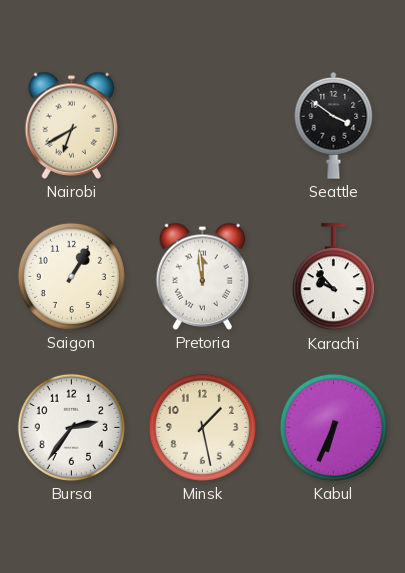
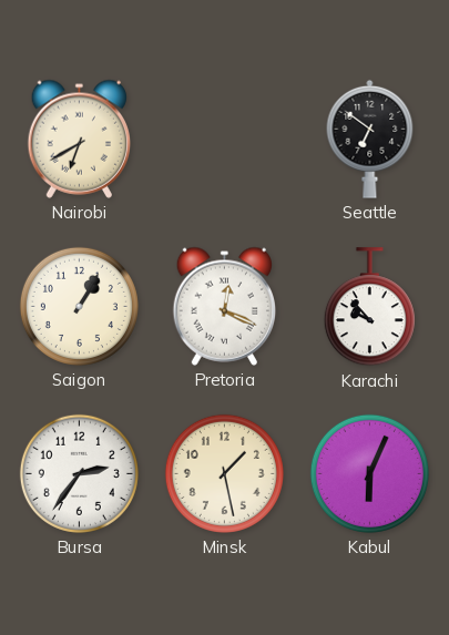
Seattle: 3:51 -> 6:51
Pretoria: 11:59 -> 12:19
Kabul: 6:34 -> 6:04
